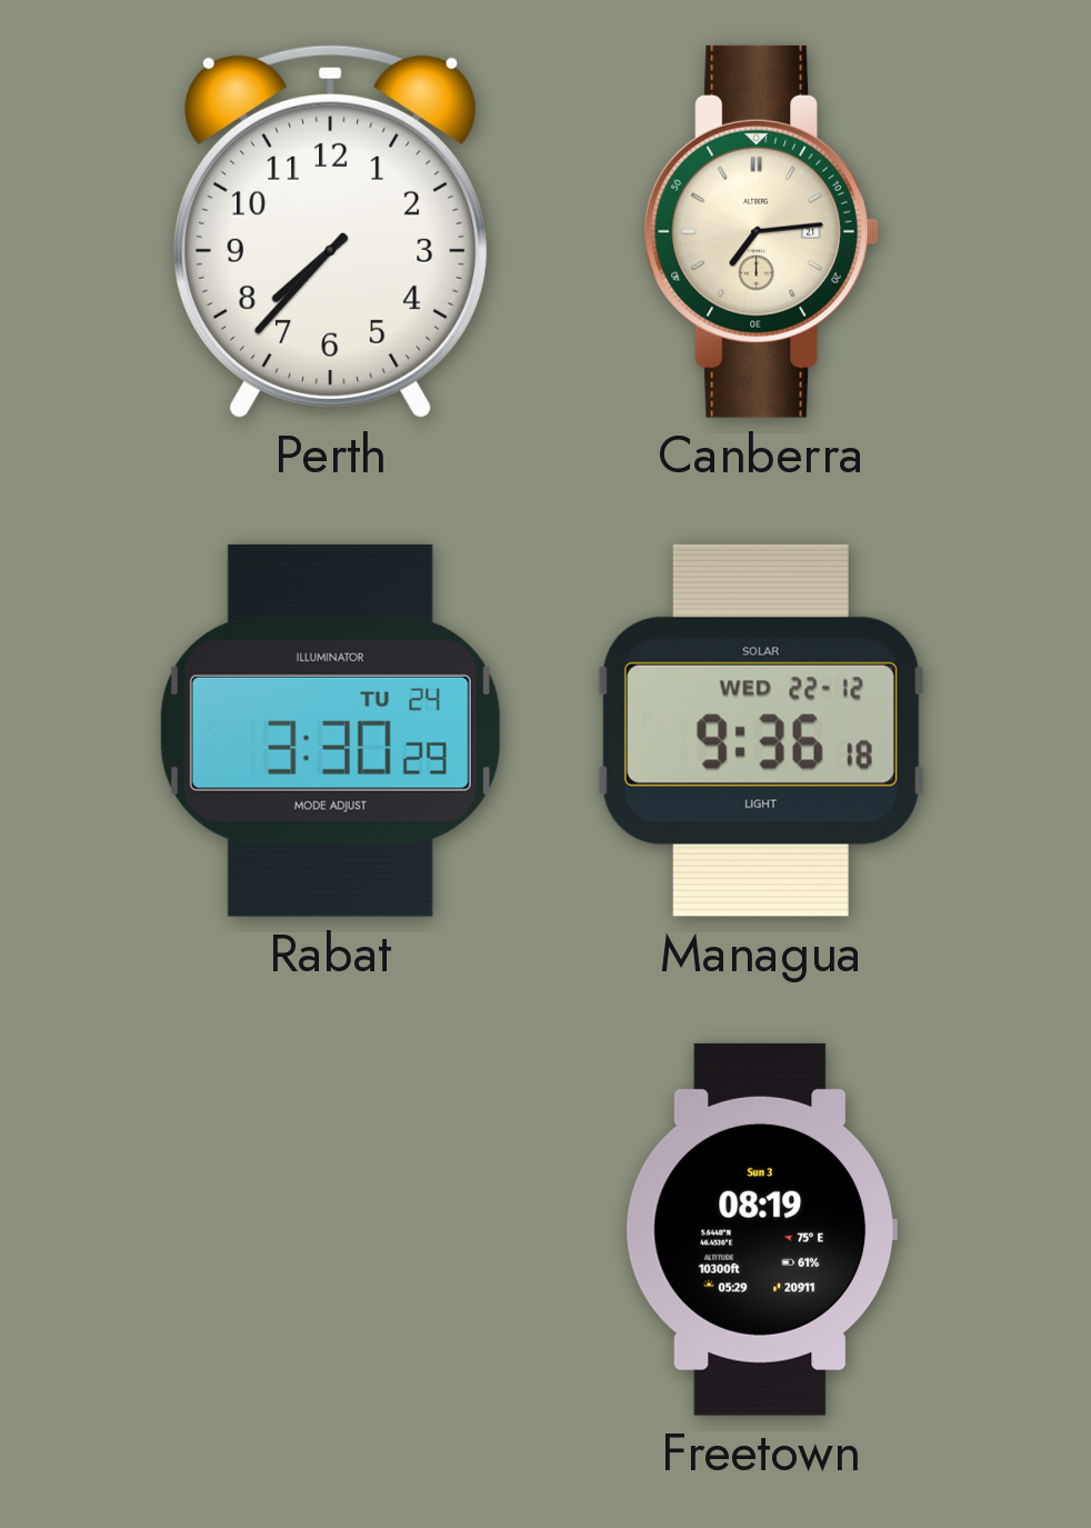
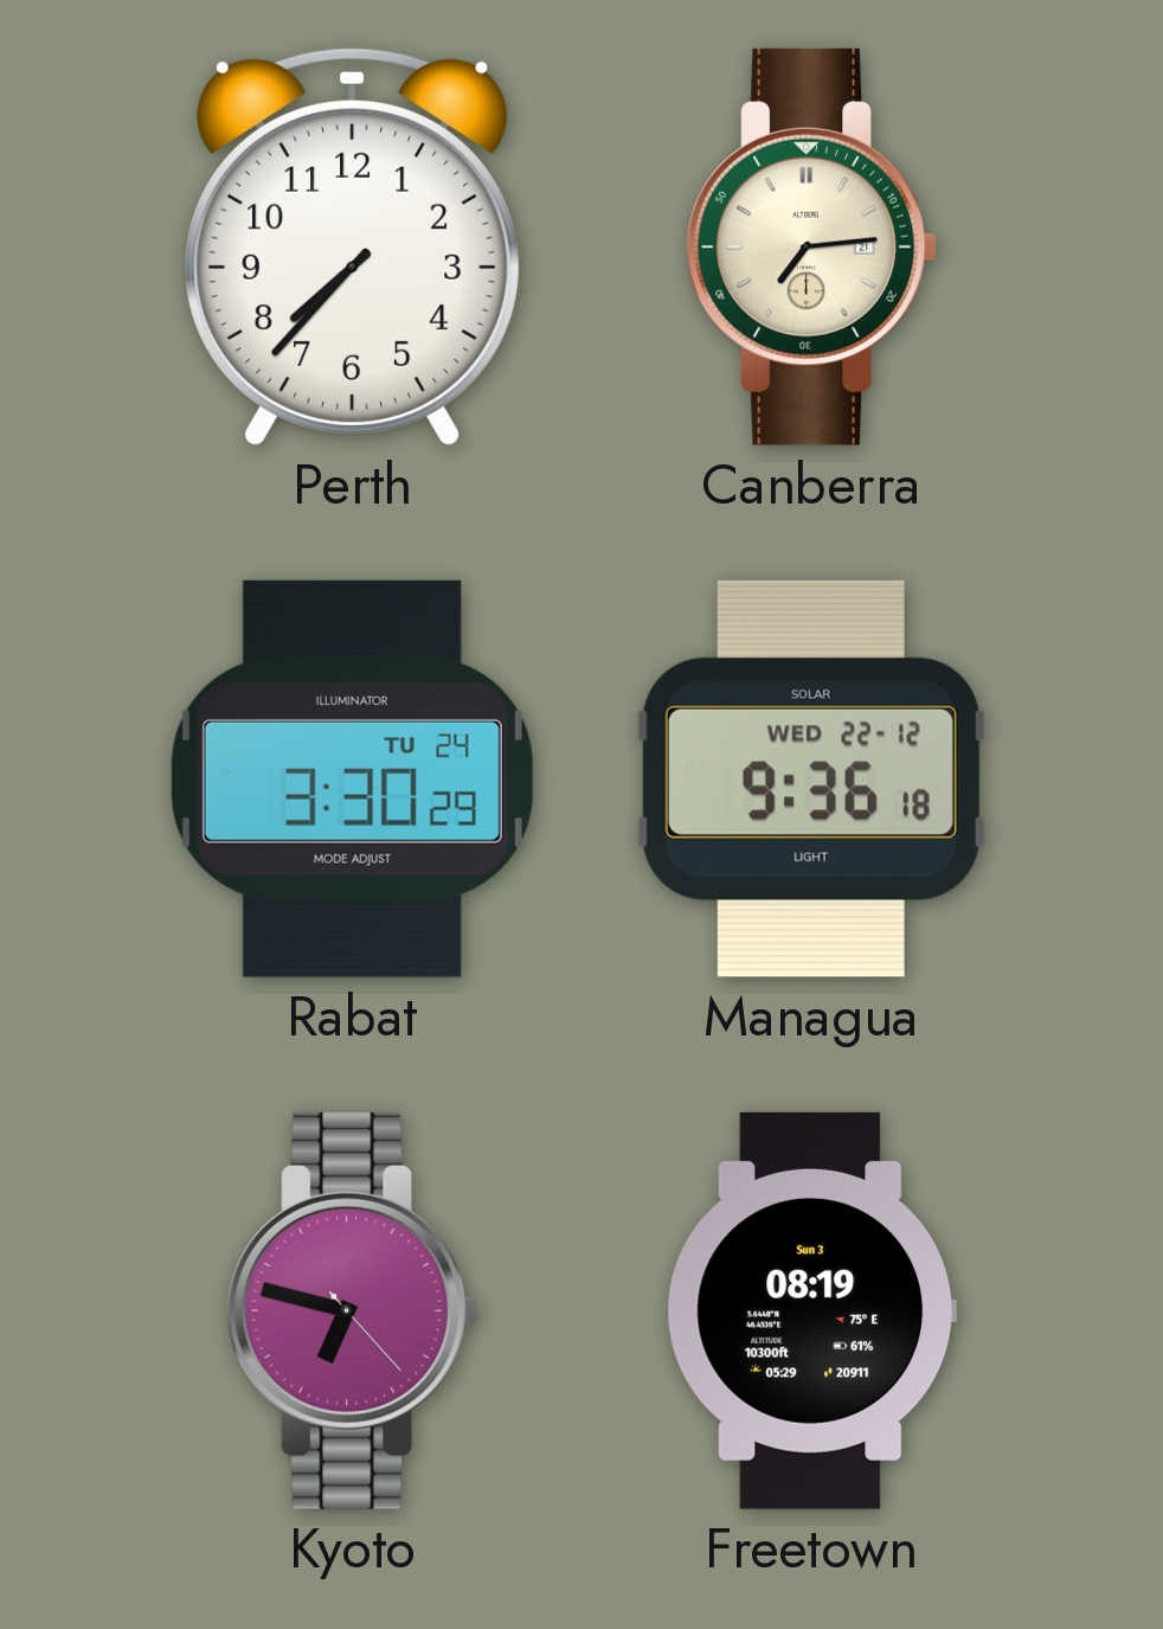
Kyoto: none -> 6:47
